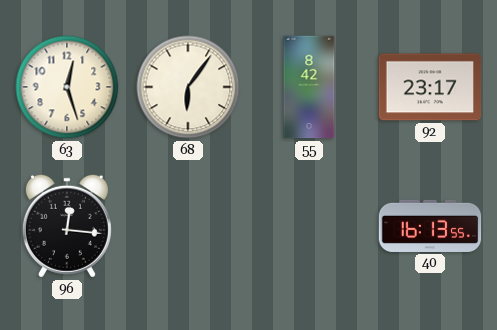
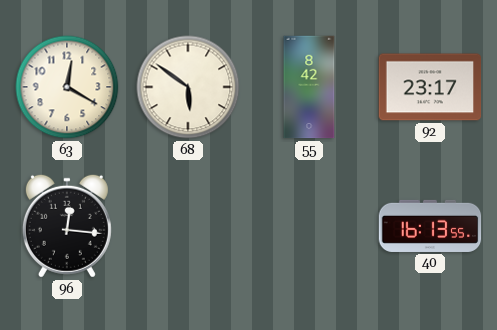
63: 12:27 -> 12:20
68: 6:06 -> 5:51
